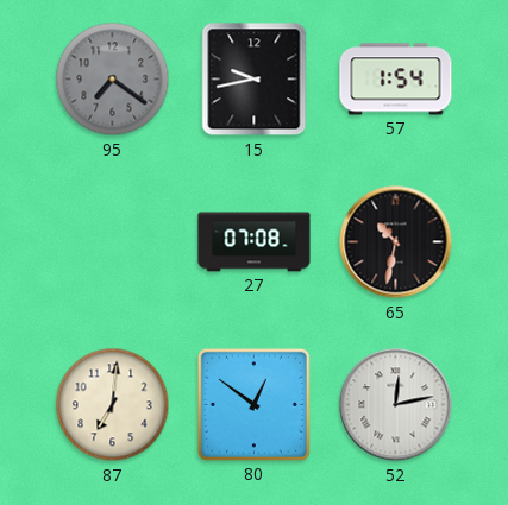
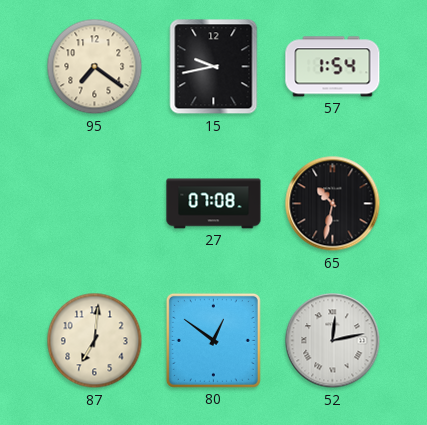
95 dial: grey -> cream
